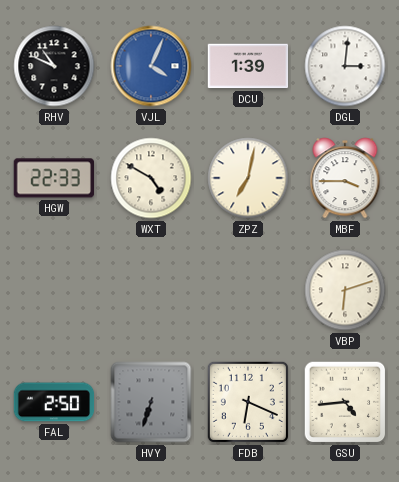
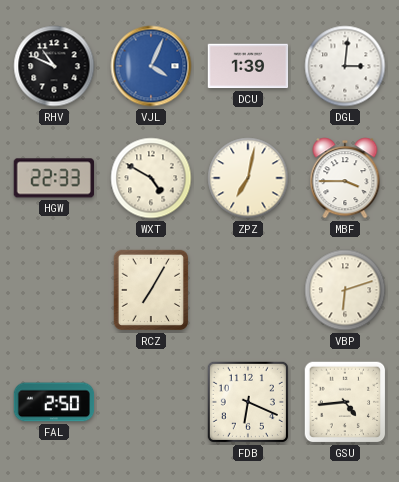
RCZ: none -> 7:05
HVY: 6:33 -> none
